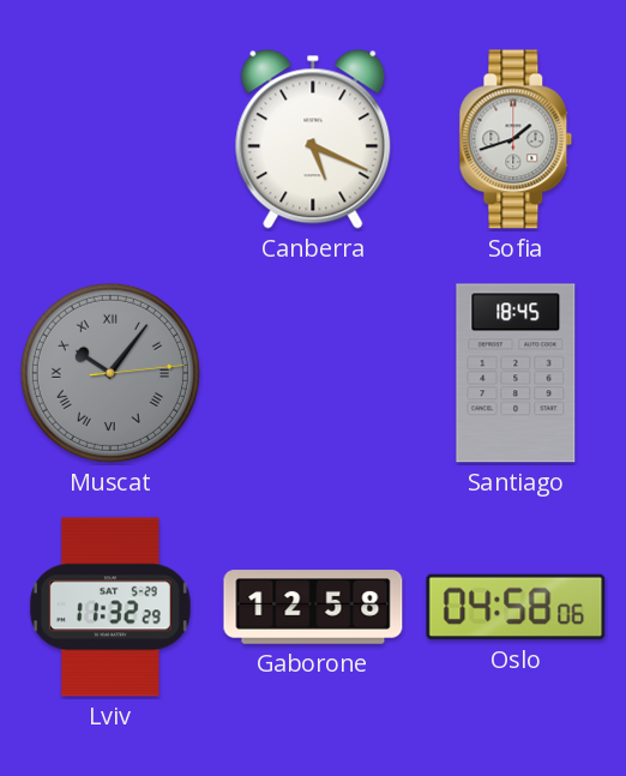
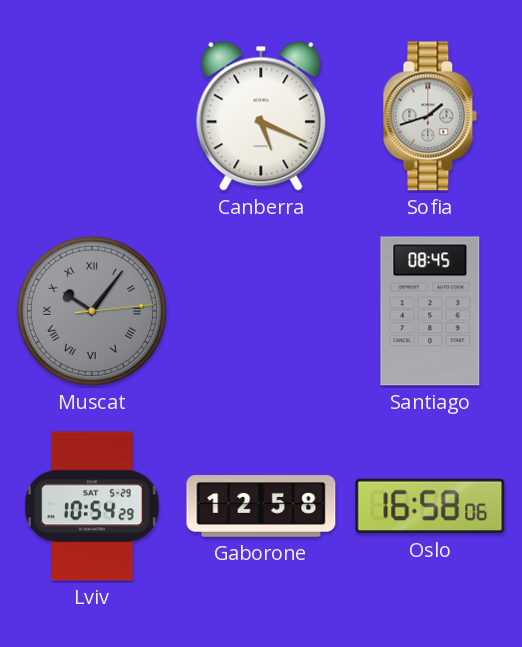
Santiago: 18:45 -> 08:45
Lviv: 11:32 -> 10:54
Oslo: 04:58 -> 16:58
